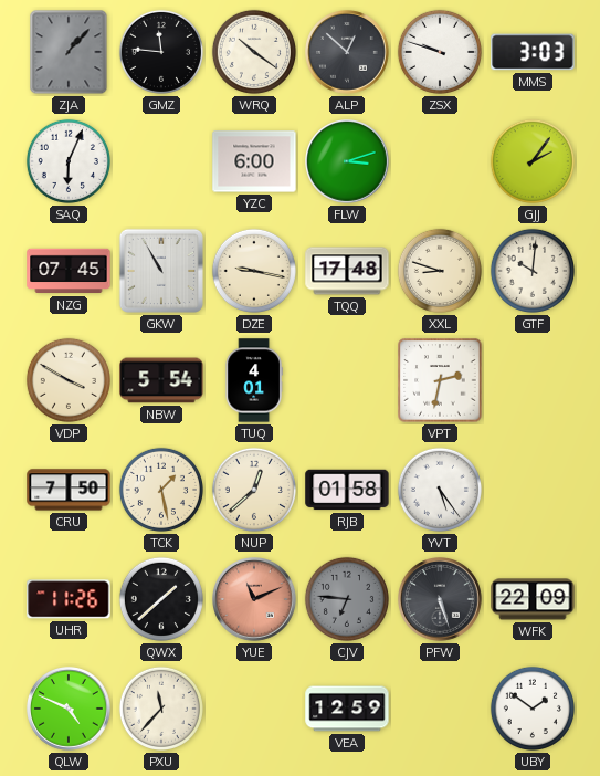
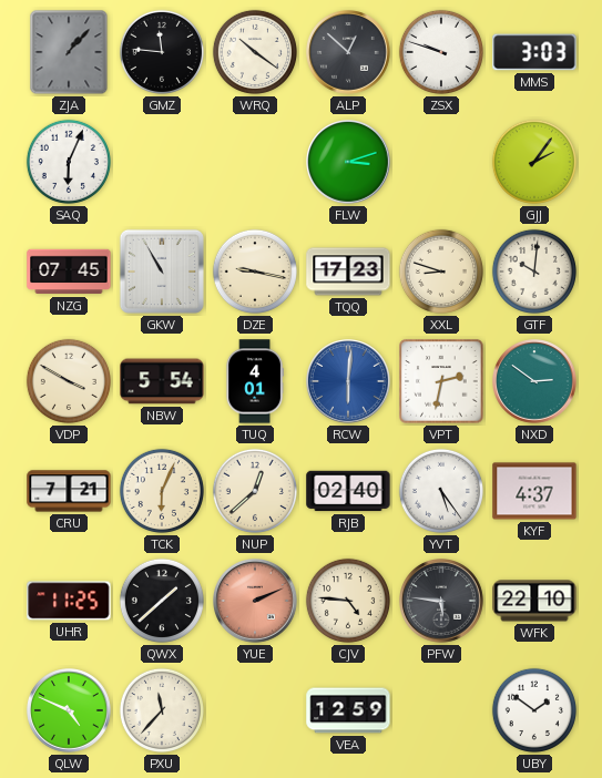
YZC: 6:00 -> none
TQQ: 17:48 -> 17:23
RCW: none -> 6:01
NXD: none -> 2:51
CRU: 7:50 -> 7:21
TCK: 1:28 -> 6:04
RJB: 01:58 -> 02:40
KYF: none -> 4:37
UHR: 11:26 -> 11:25
YUE: 11:11 -> 2:11
CJV: 6:46 -> 4:46
CJV dial: grey -> cream
PFW: 5:27 -> 5:46
WFK: 22:09 -> 22:10
